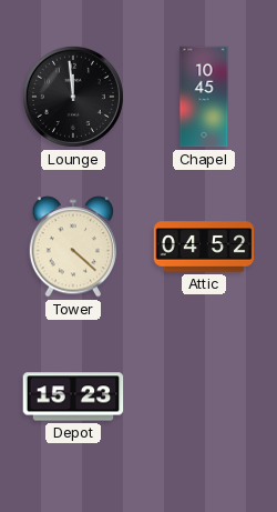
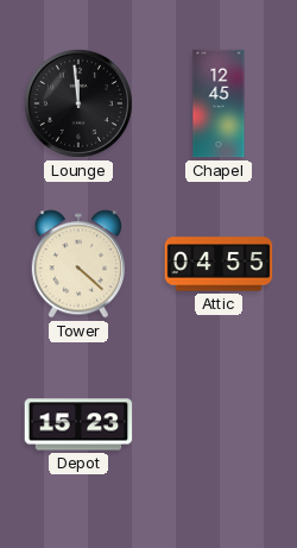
Chapel: 10:45 -> 12:45
Attic: 04:52 -> 04:55
